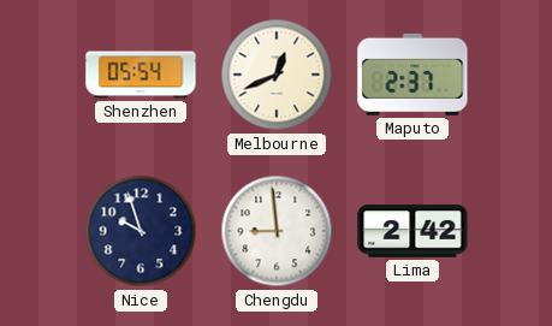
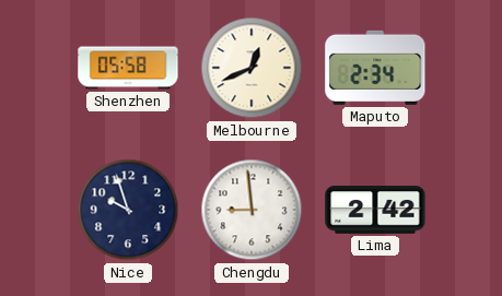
Shenzhen: 05:54 -> 05:58
Maputo: 2:37 -> 2:34
